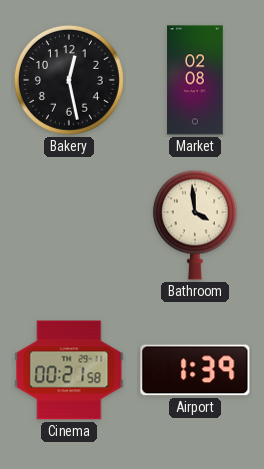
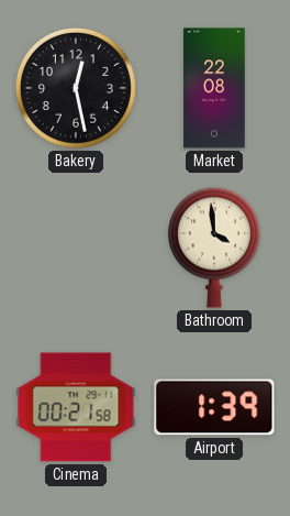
Market: 02:08 -> 22:08
